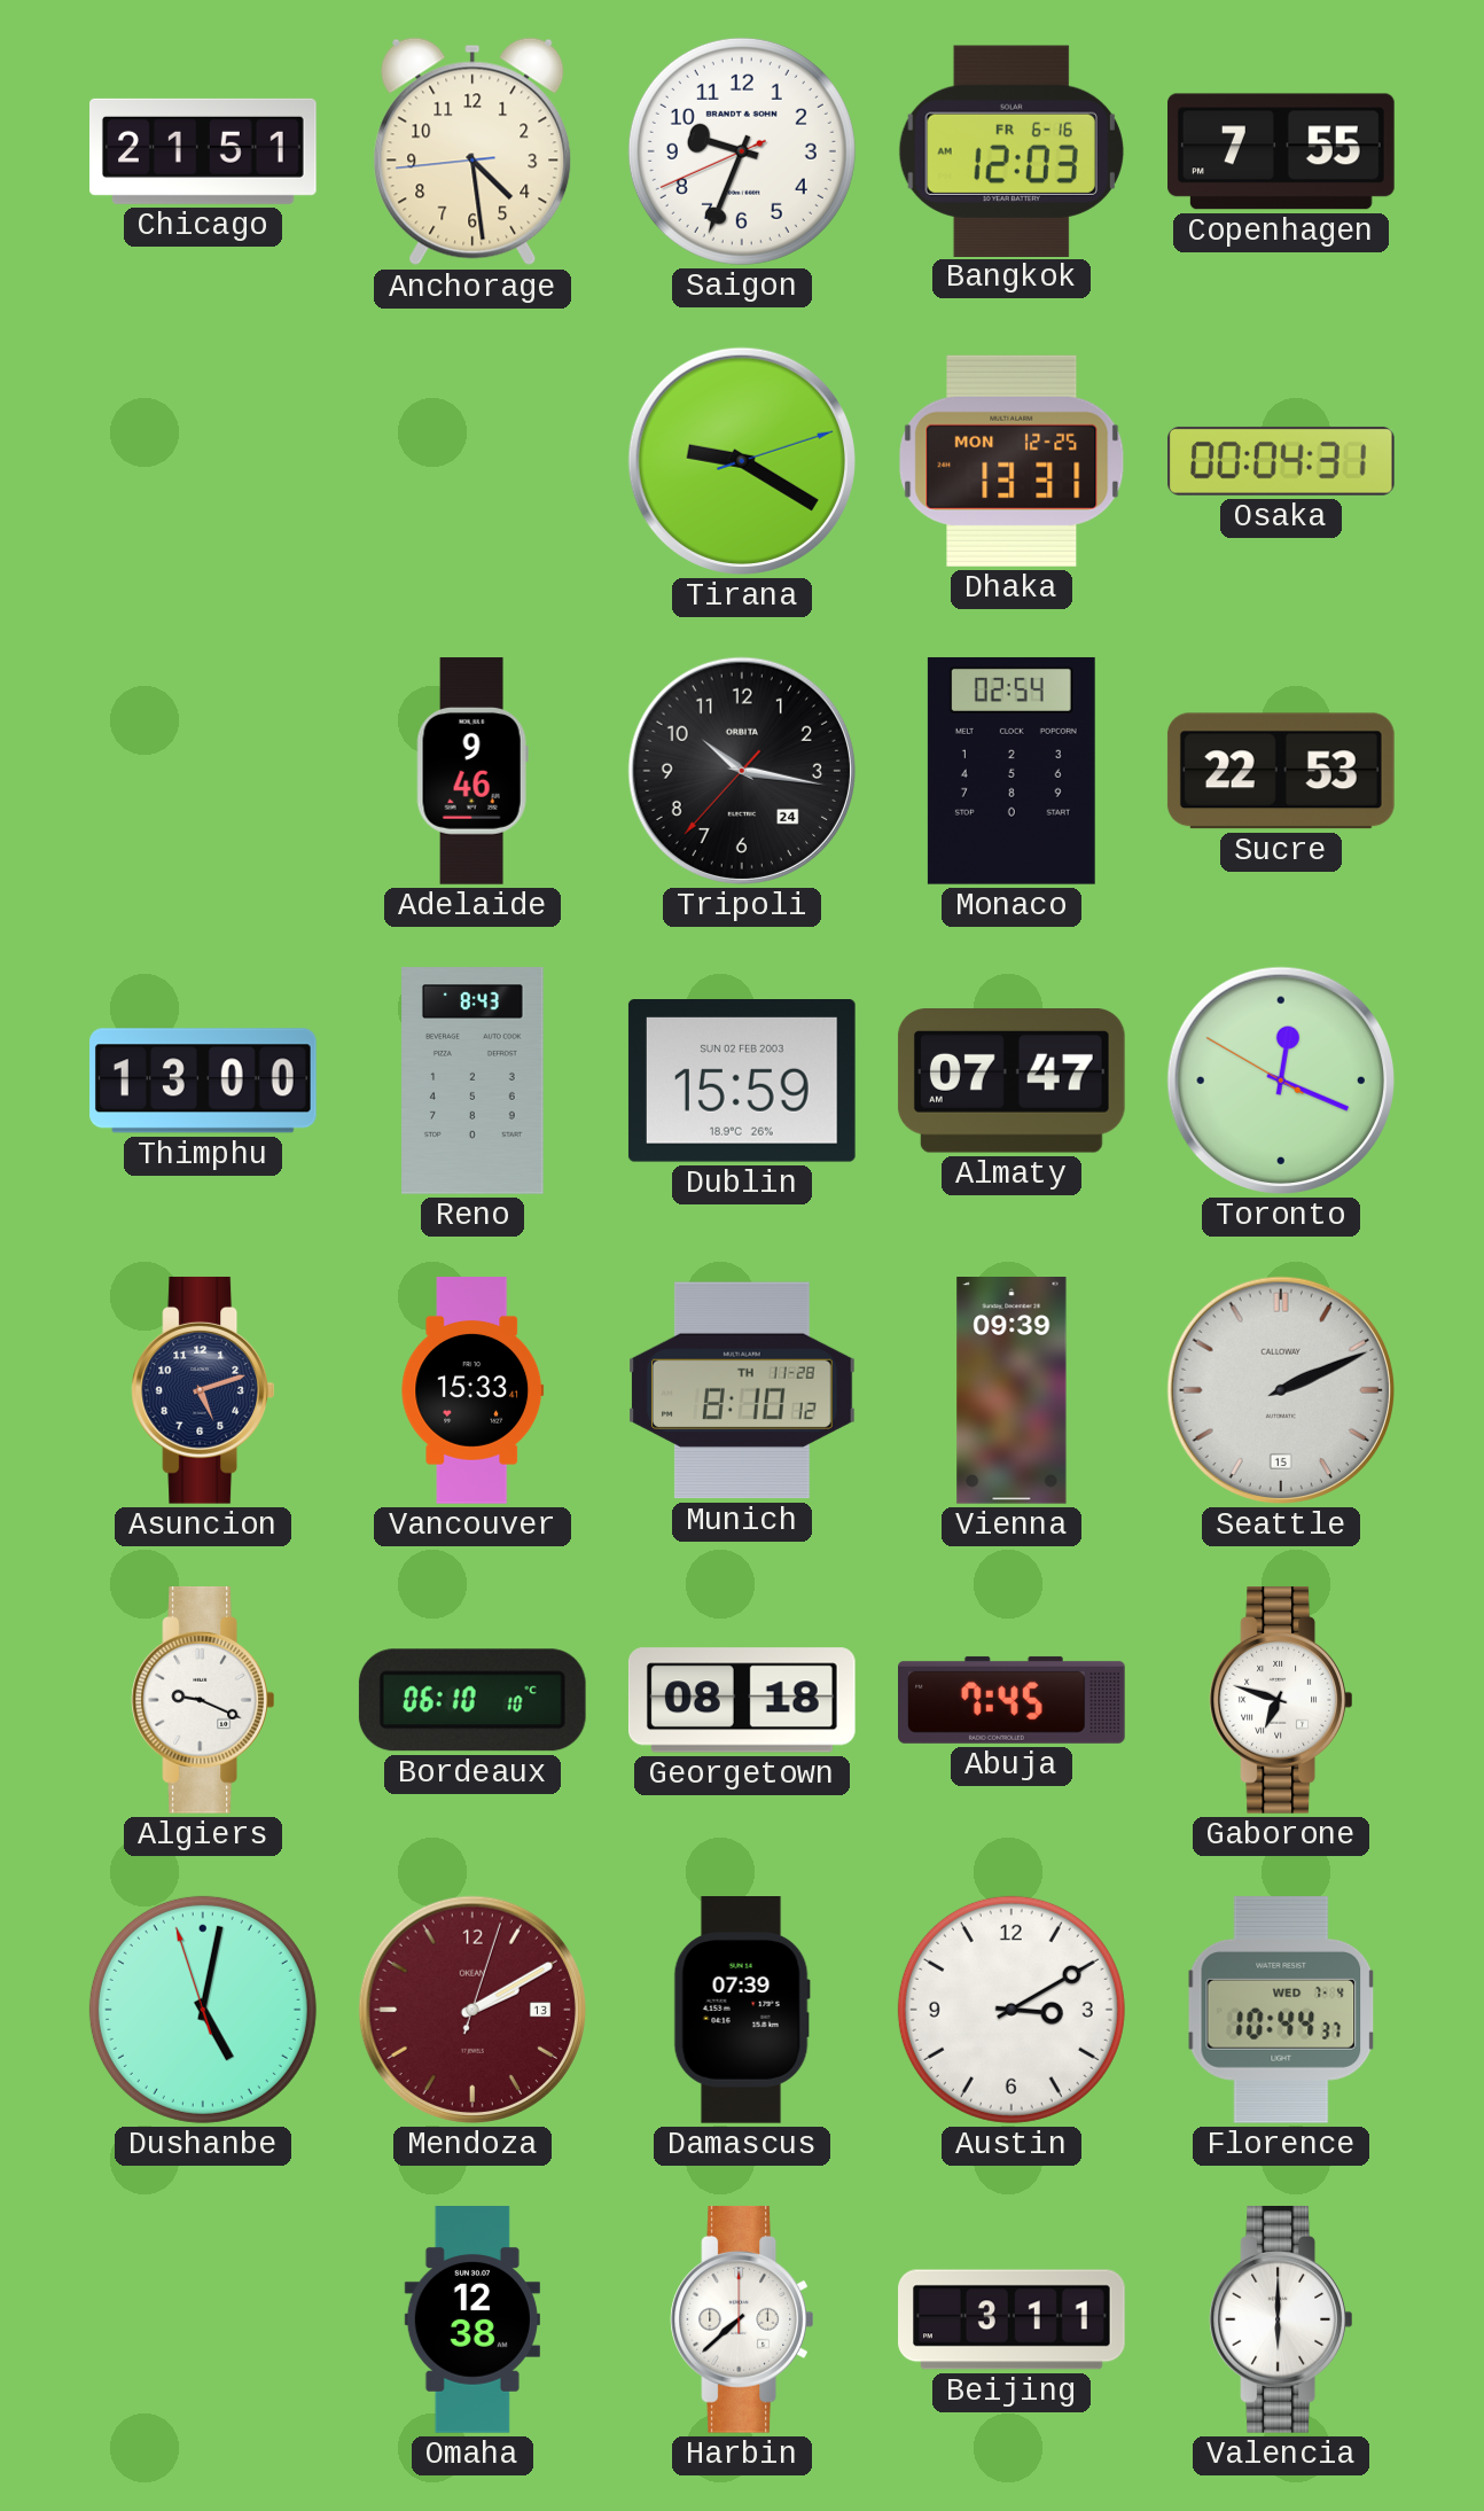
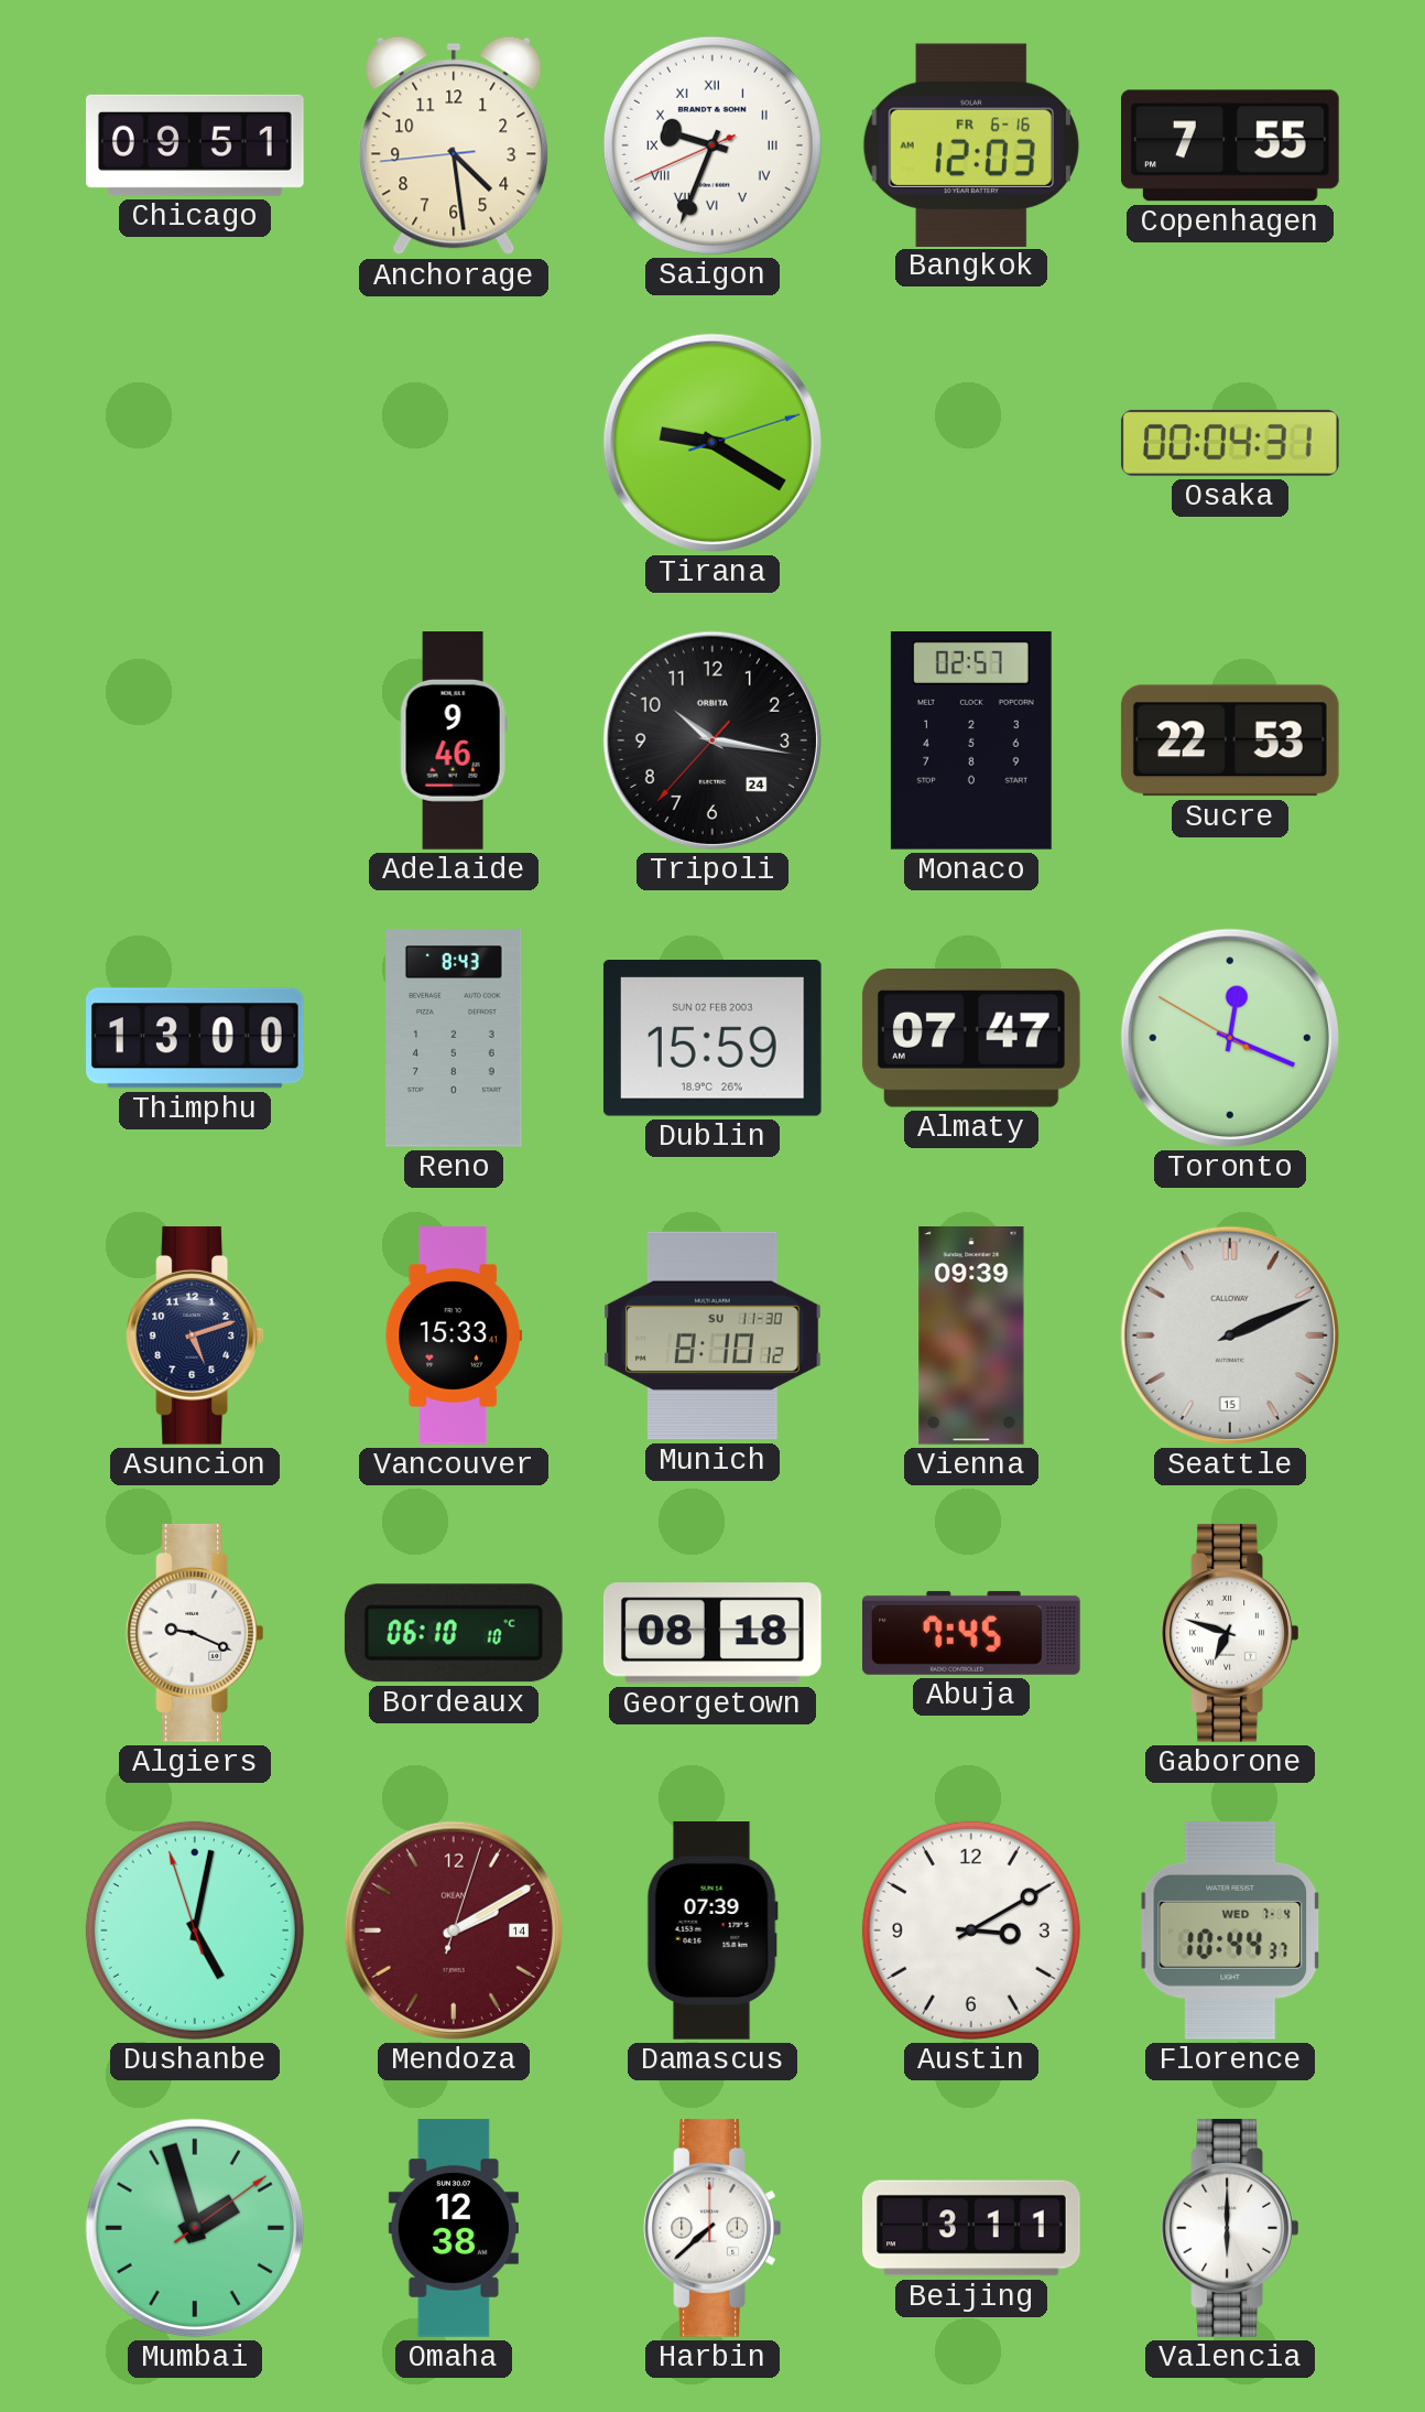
Chicago: 21:51 -> 09:51
Saigon numerals: Arabic -> Roman
Dhaka: 13:31 -> none
Monaco: 02:54 -> 02:57
Munich date: TH 11-28 -> SU 11-30
Mendoza date: 13 -> 14
Mumbai: none -> 1:57
